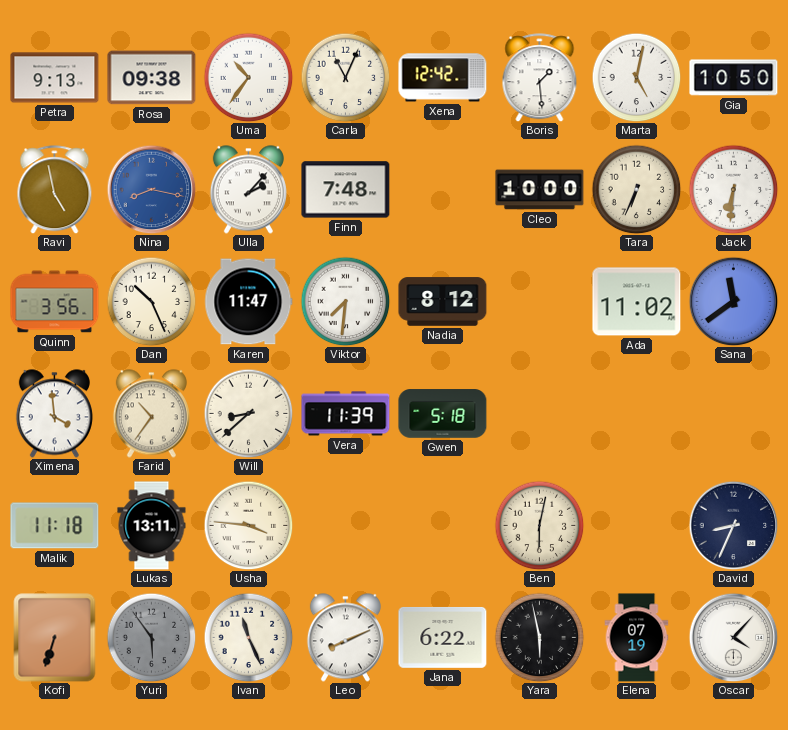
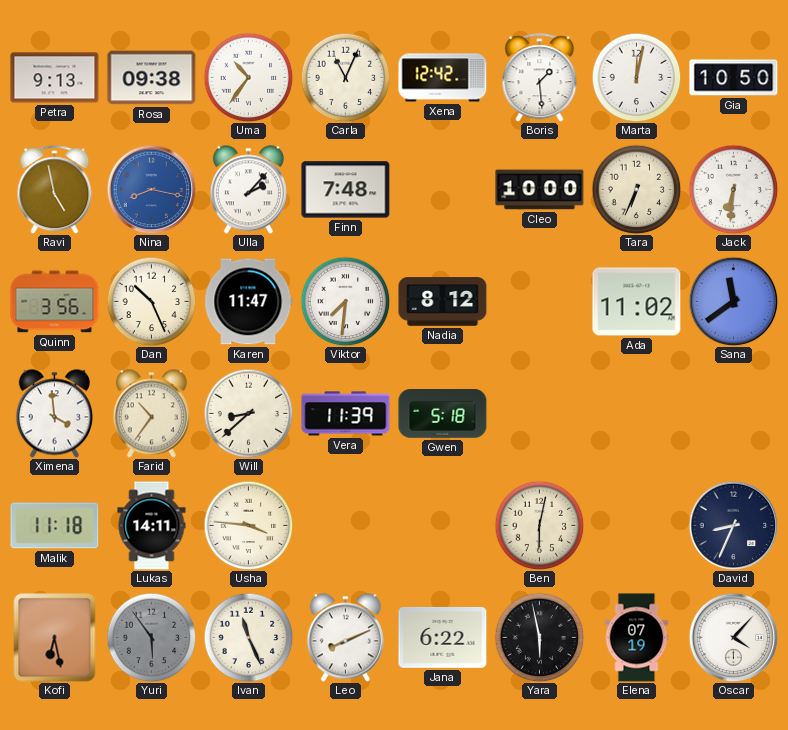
Marta: 5:02 -> 12:02
Lukas: 13:11 -> 14:11
Kofi: 6:33 -> 6:28
